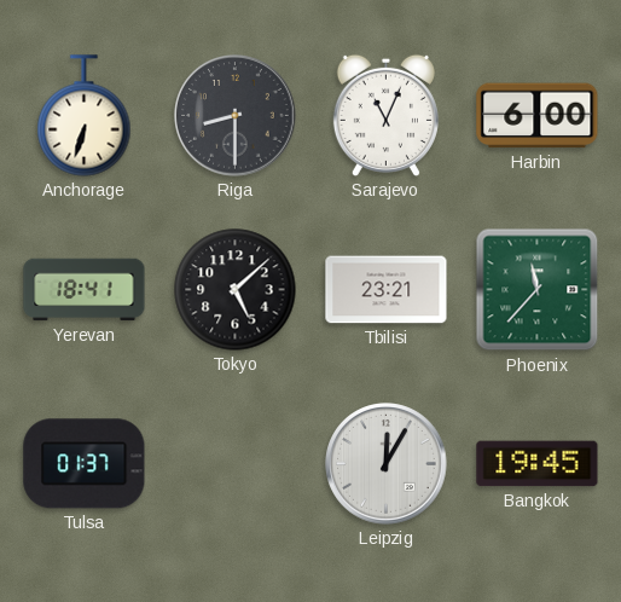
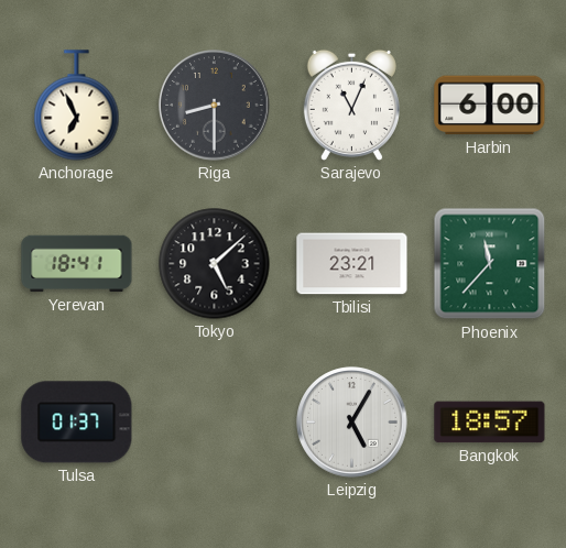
Anchorage: 6:33 -> 6:56
Leipzig: 12:05 -> 5:05
Bangkok: 19:45 -> 18:57
